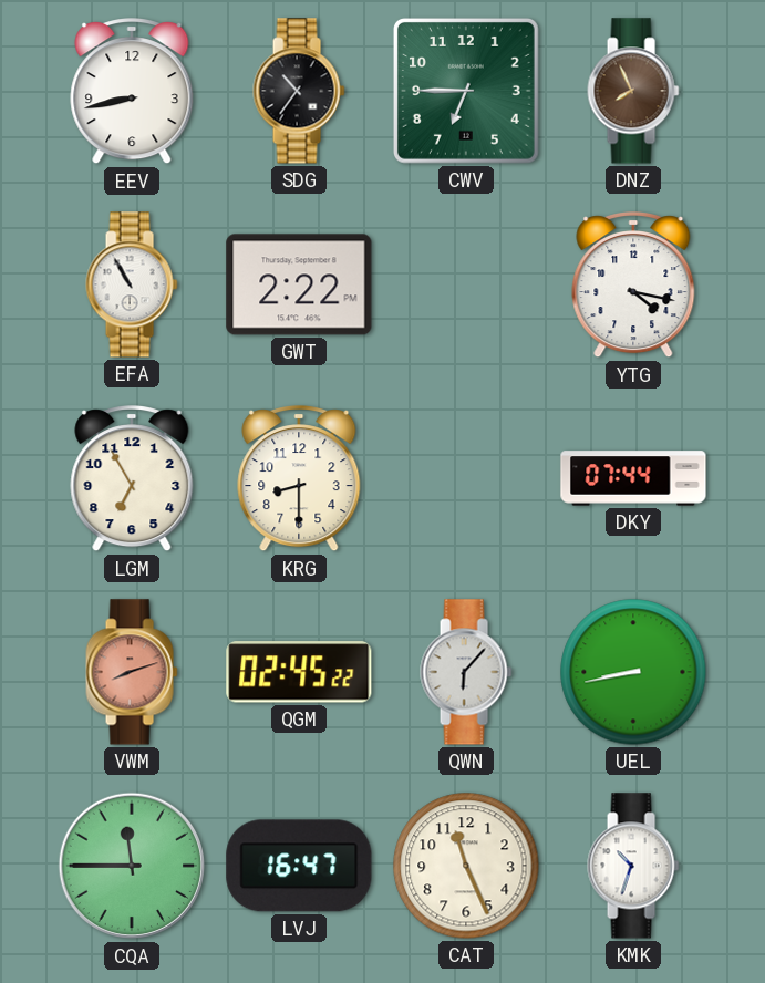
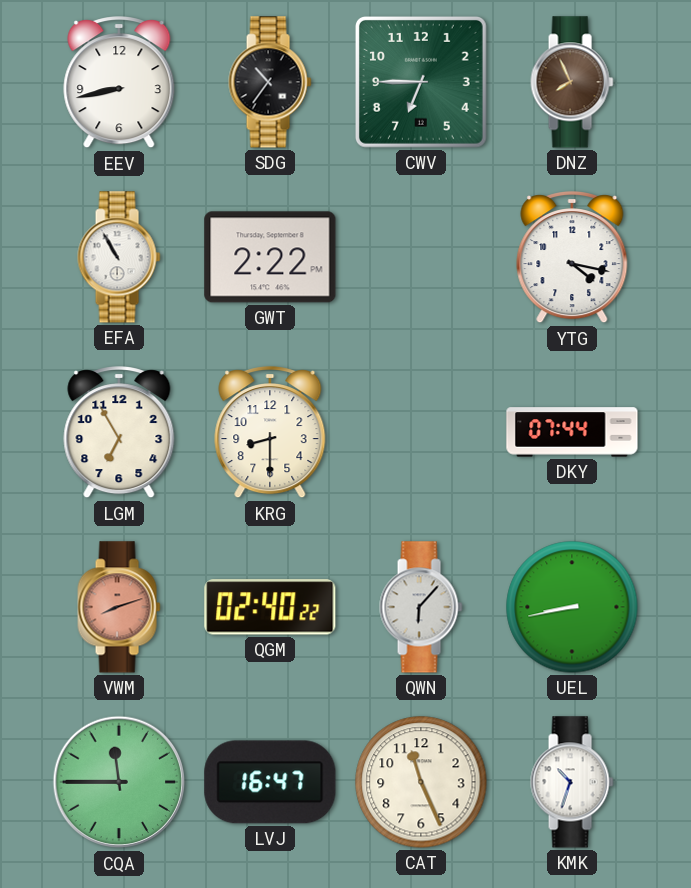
QGM: 02:45 -> 02:40
